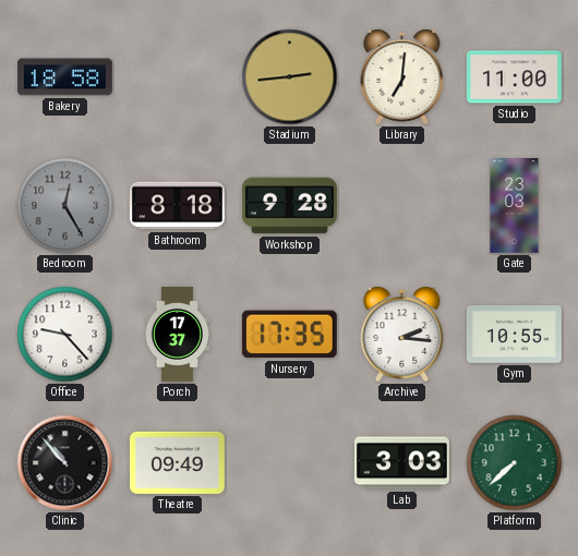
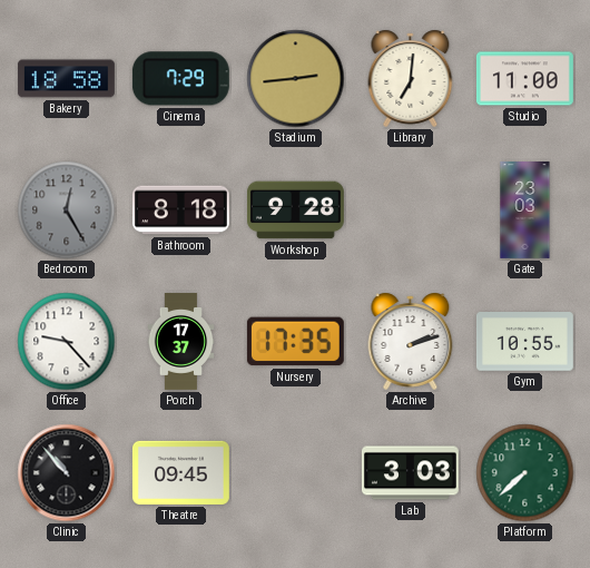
Cinema: none -> 7:29
Archive: 2:16 -> 2:12
Theatre: 09:49 -> 09:45
